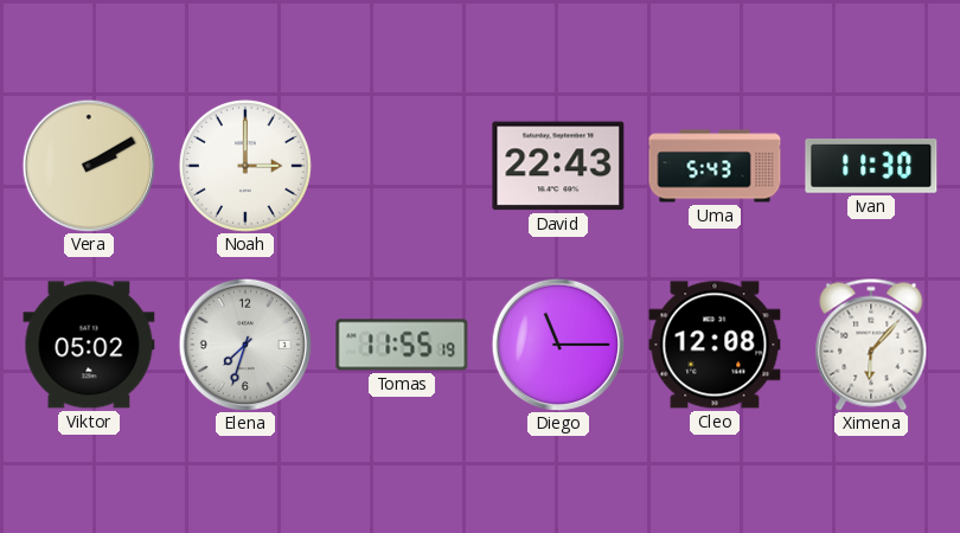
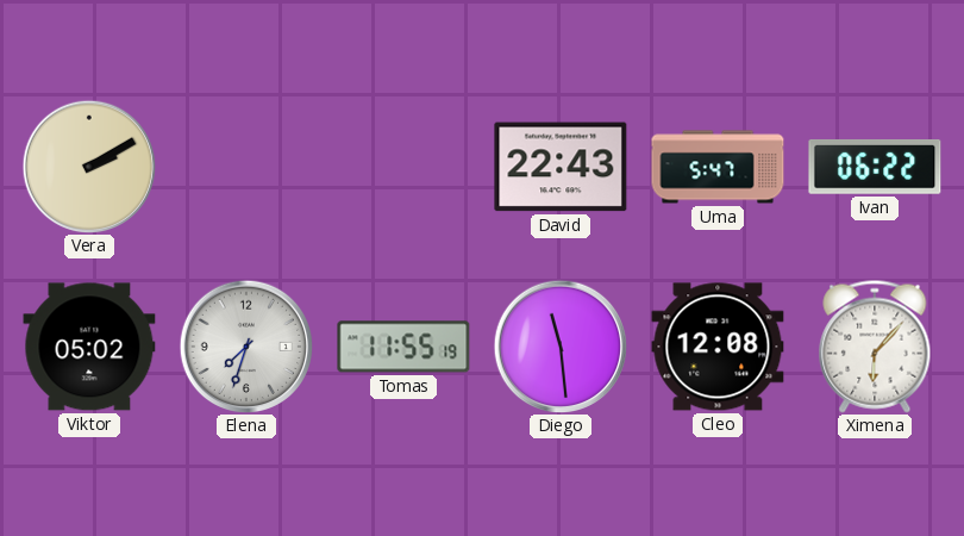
Noah: 3:00 -> none
Uma: 5:43 -> 5:47
Ivan: 11:30 -> 06:22
Diego: 11:15 -> 11:29
